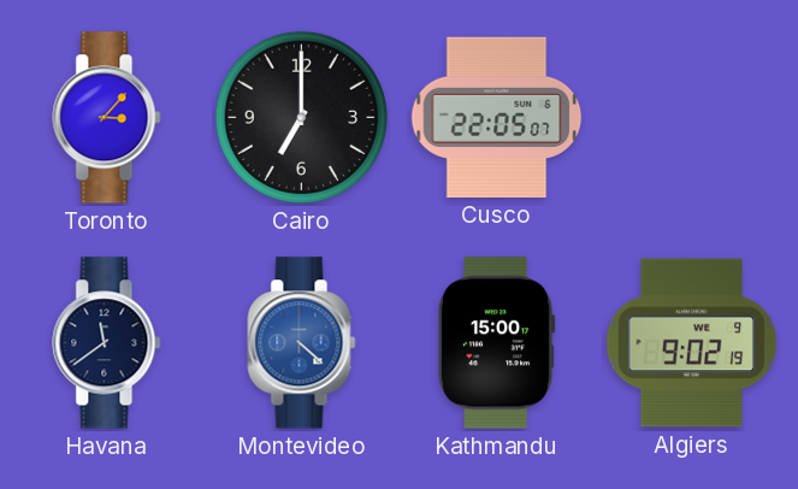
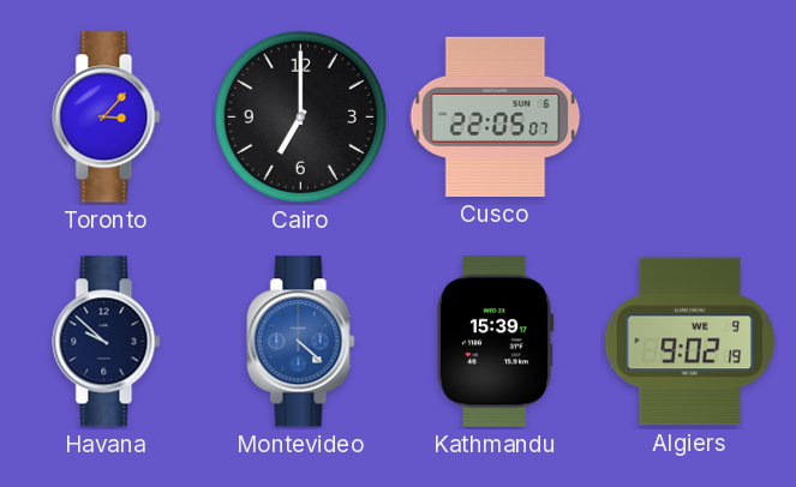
Havana: 11:39 -> 9:52
Kathmandu: 15:00 -> 15:39
